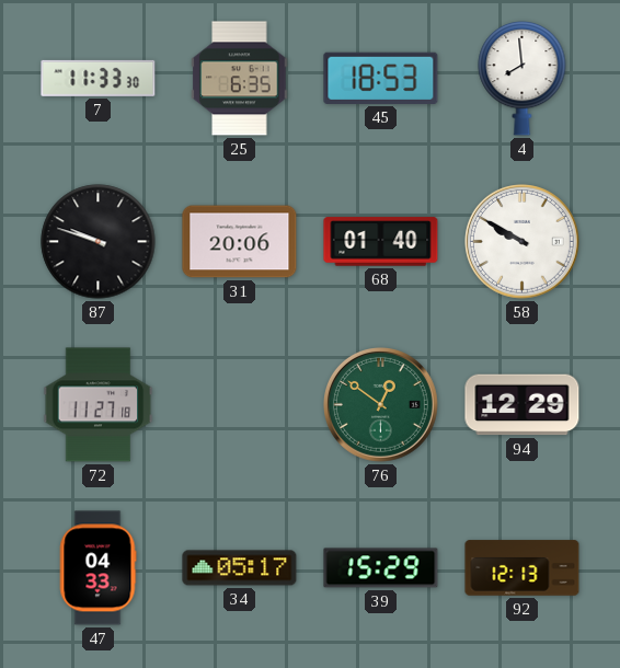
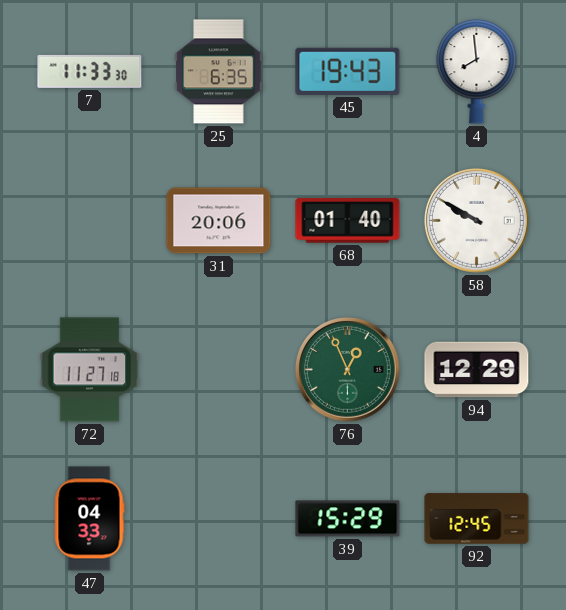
45: 18:53 -> 19:43
87: 9:48 -> none
76: 12:51 -> 12:56
34: 05:17 -> none
92: 12:13 -> 12:45
